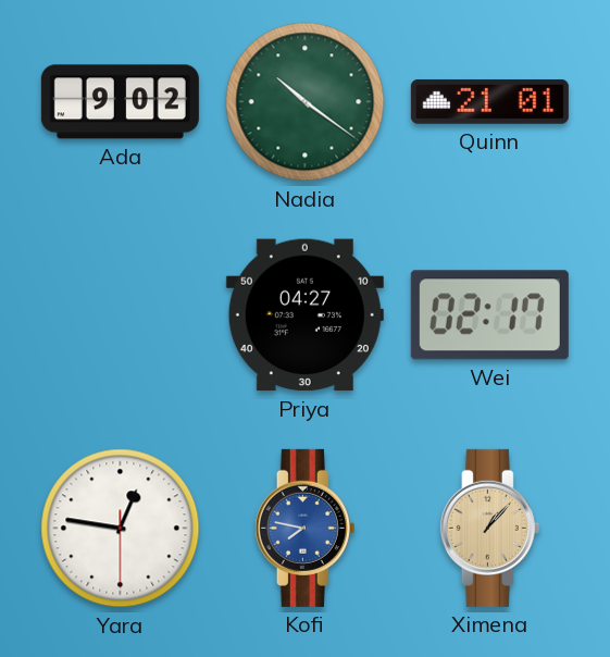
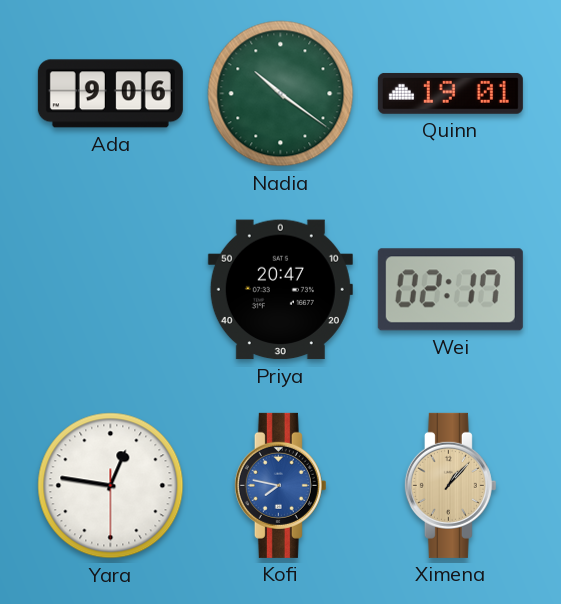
Ada: 9:02 -> 9:06
Quinn: 21:01 -> 19:01
Priya: 04:27 -> 20:47
